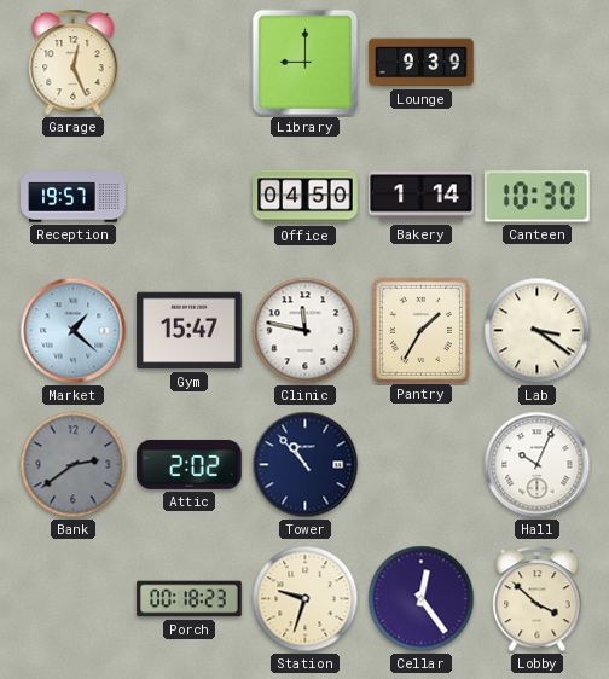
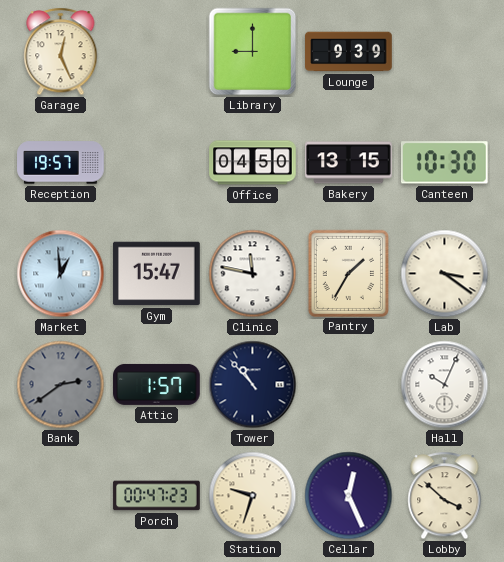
Bakery: 1:14 -> 13:15
Market: 1:22 -> 12:59
Attic: 2:02 -> 1:57
Porch: 00:18 -> 00:47
Cellar: 12:24 -> 12:26
